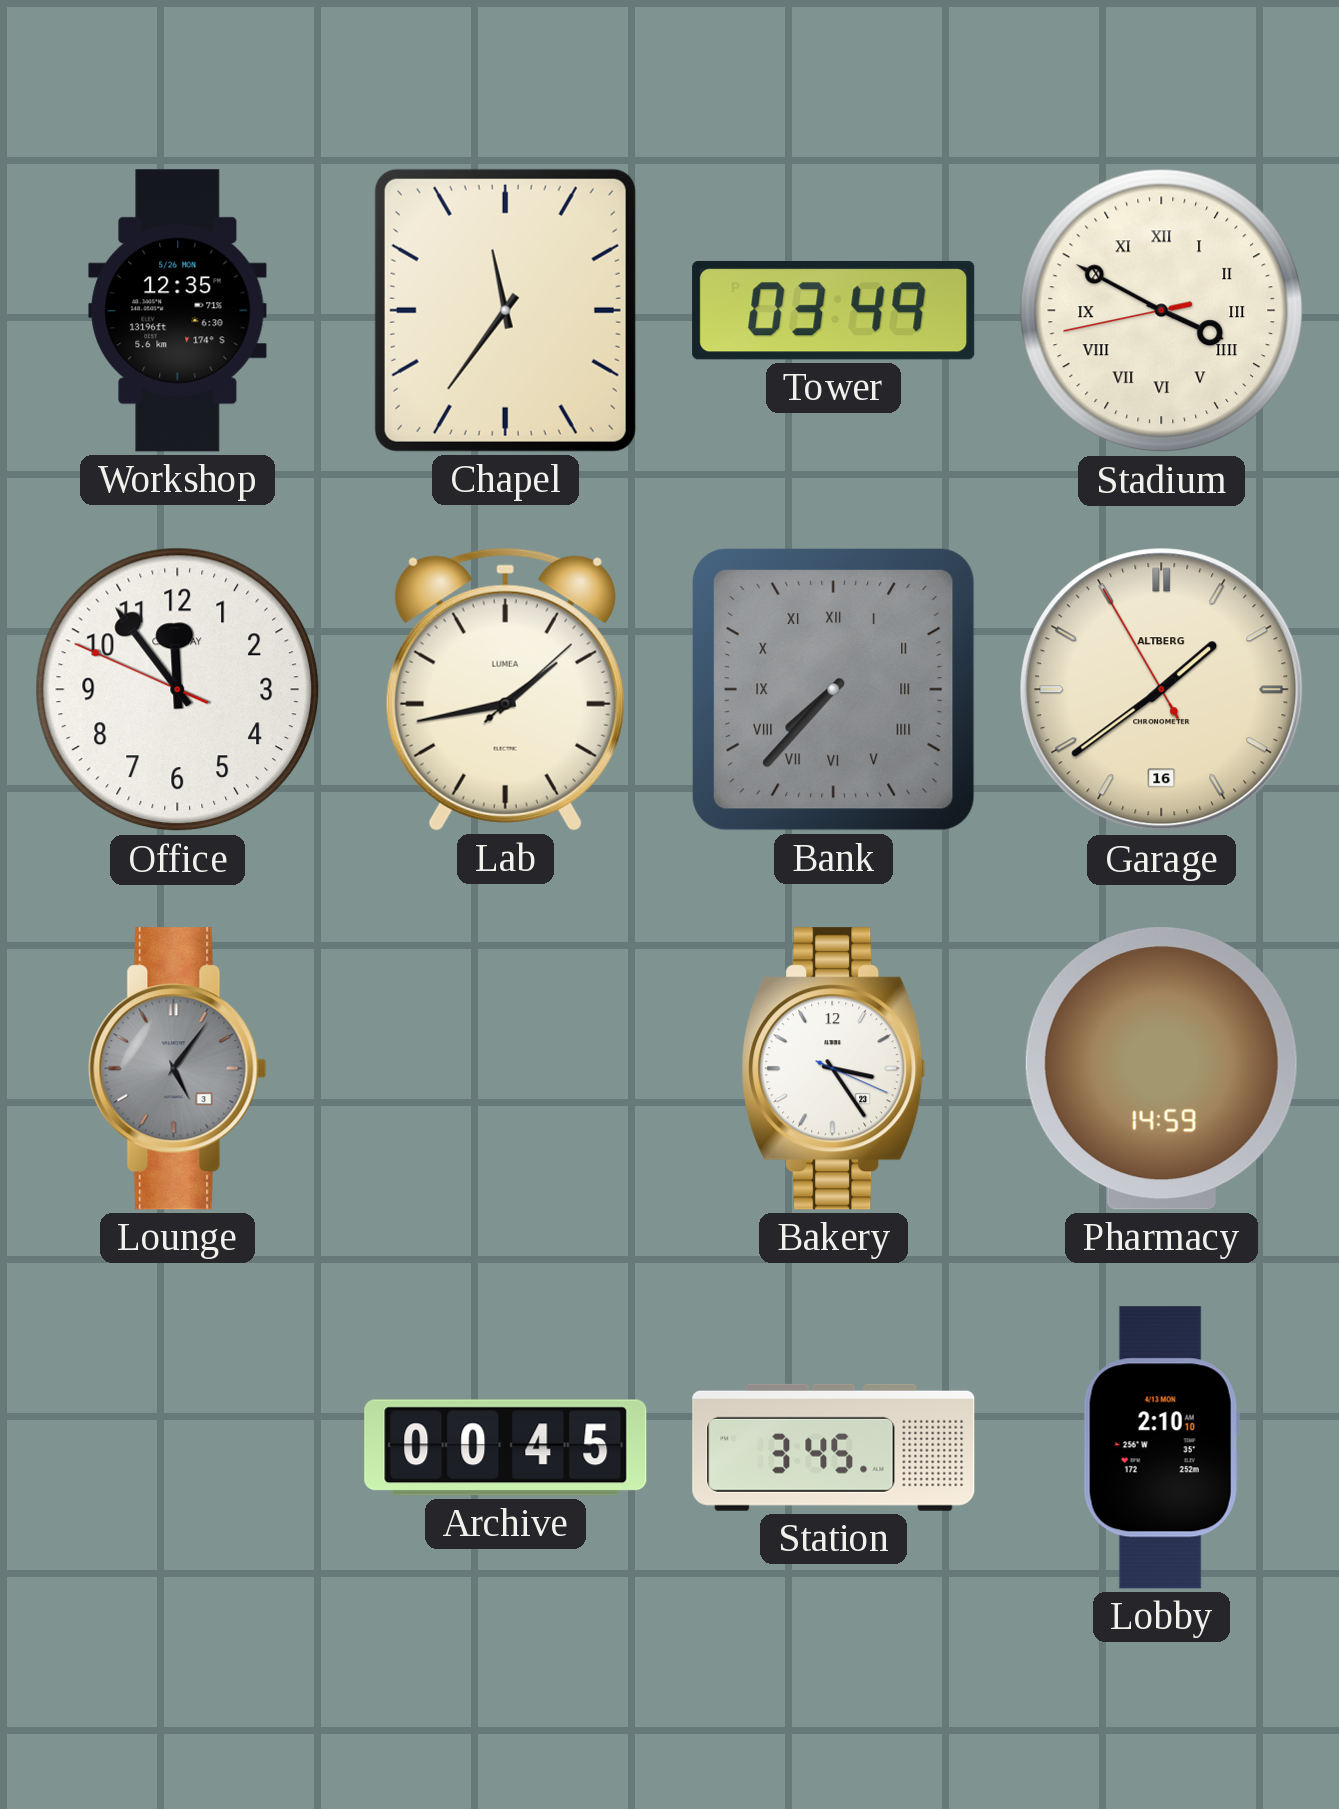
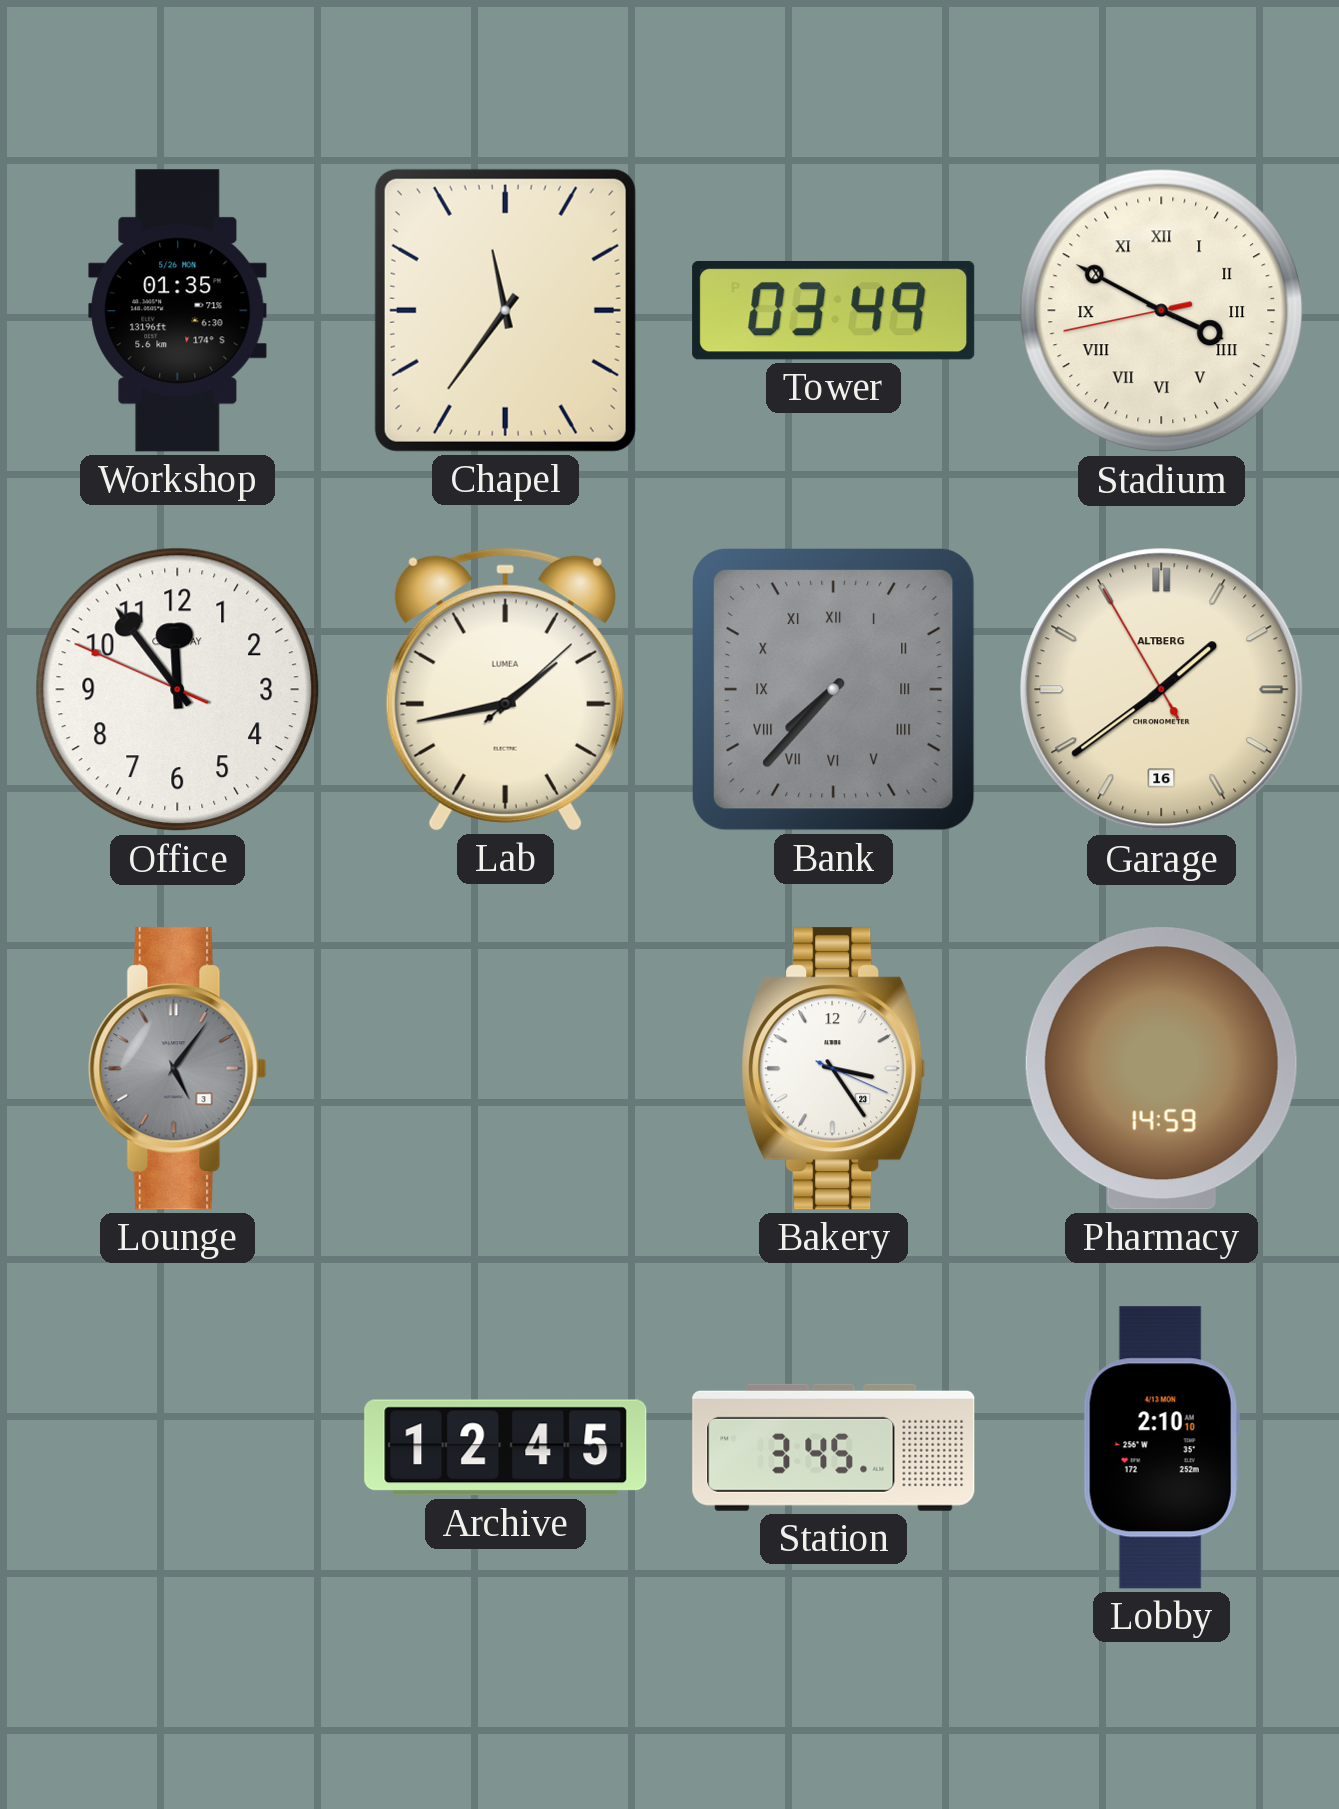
Workshop: 12:35 -> 01:35
Archive: 00:45 -> 12:45
